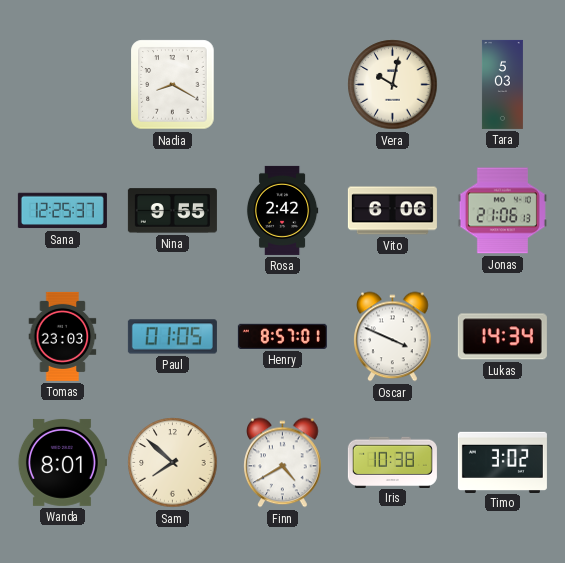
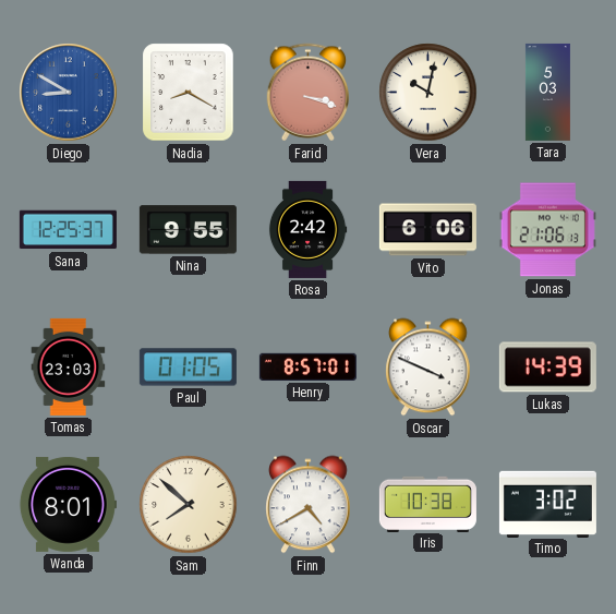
Diego: none -> 8:50
Farid: none -> 3:18
Lukas: 14:34 -> 14:39
